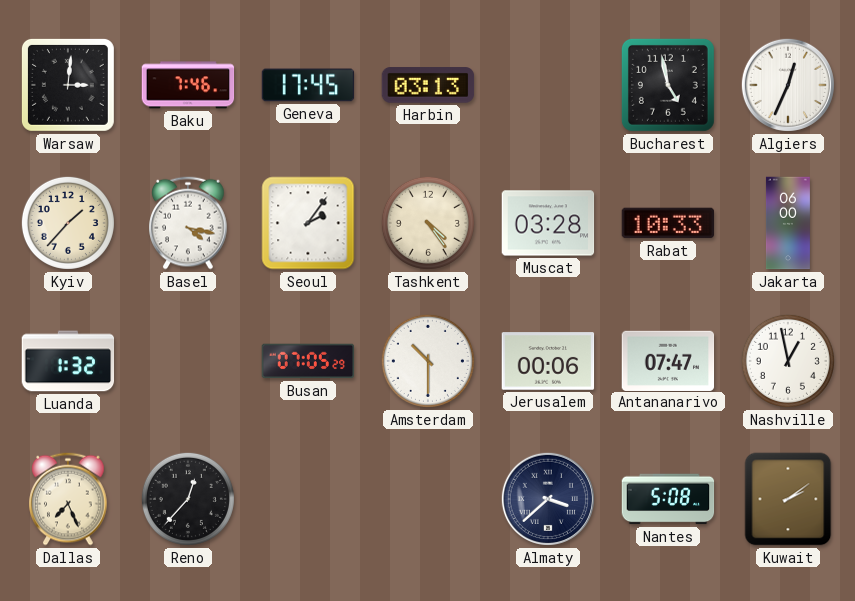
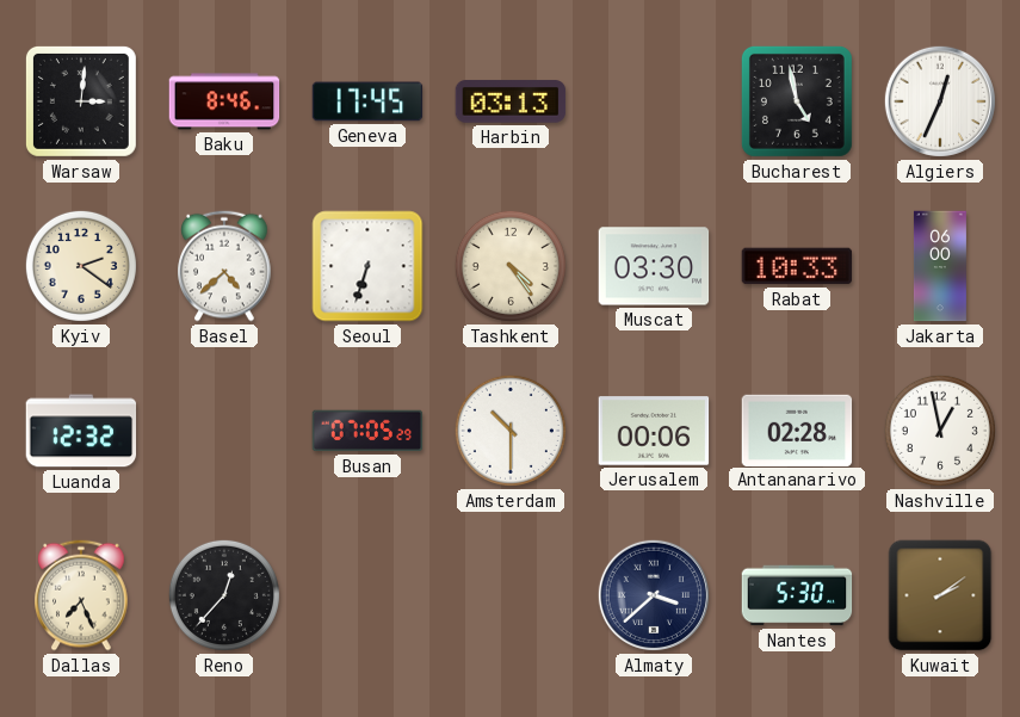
Baku: 7:46 -> 8:46
Kyiv: 1:37 -> 2:21
Basel: 4:17 -> 4:38
Seoul: 2:06 -> 6:33
Muscat: 03:28 -> 03:30
Luanda: 1:32 -> 12:32
Antananarivo: 07:47 -> 02:28
Nantes: 5:08 -> 5:30
